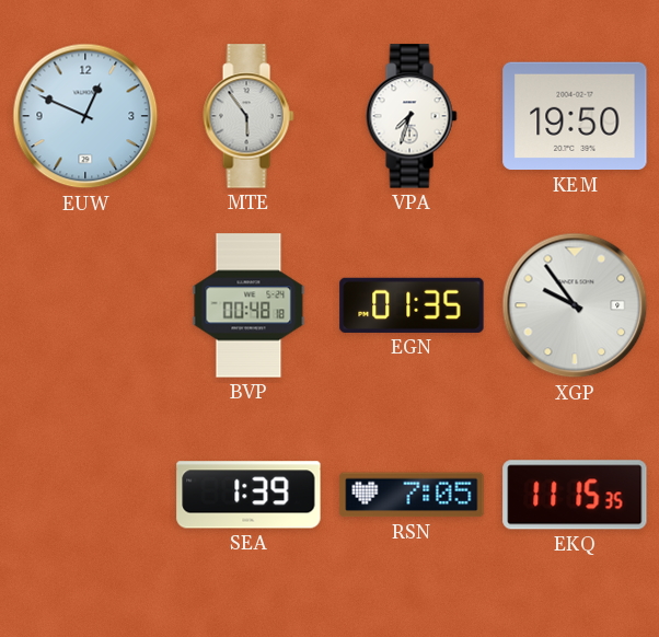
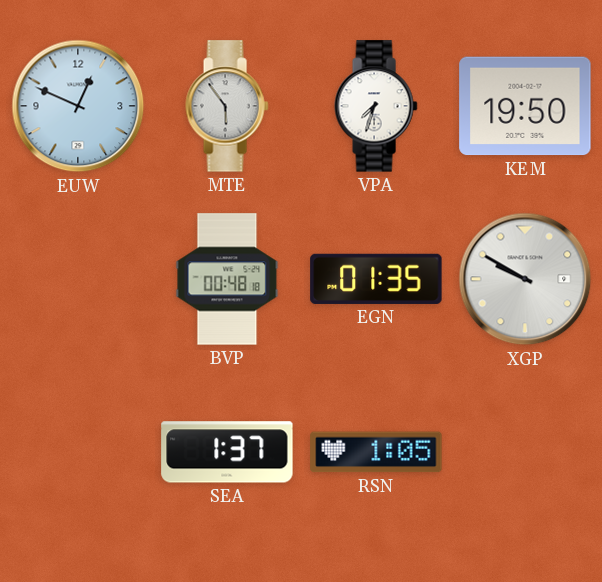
XGP: 9:54 -> 9:50
SEA: 1:39 -> 1:37
RSN: 7:05 -> 1:05
EKQ: 11:15 -> none
